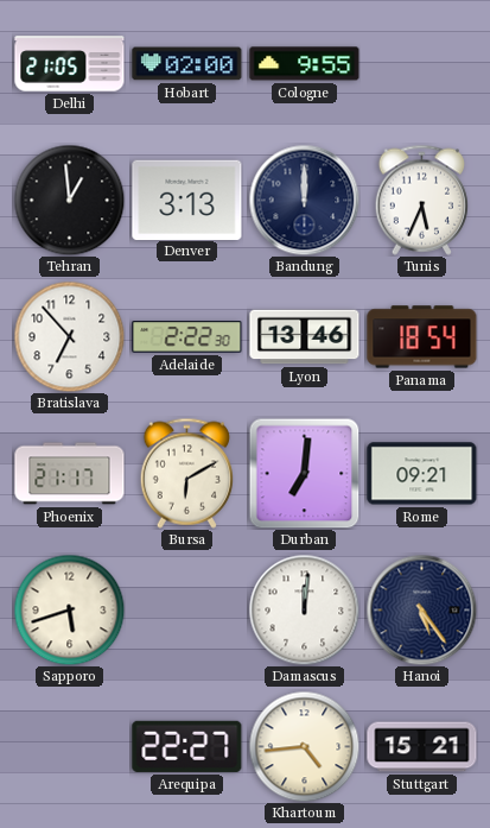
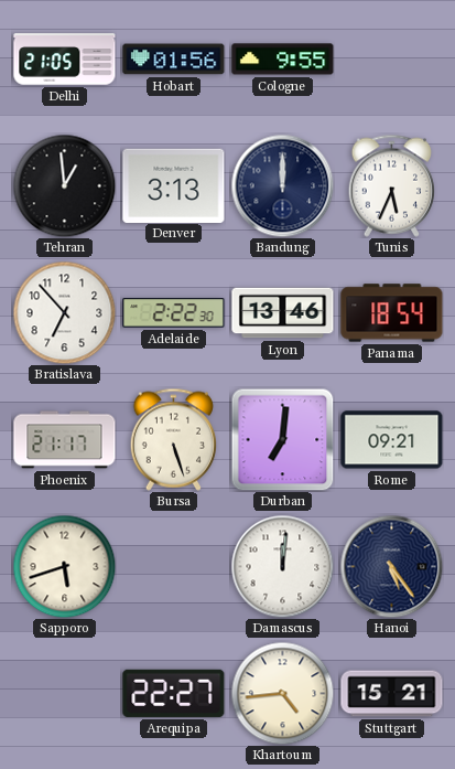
Hobart: 02:00 -> 01:56
Bursa: 6:10 -> 5:27
